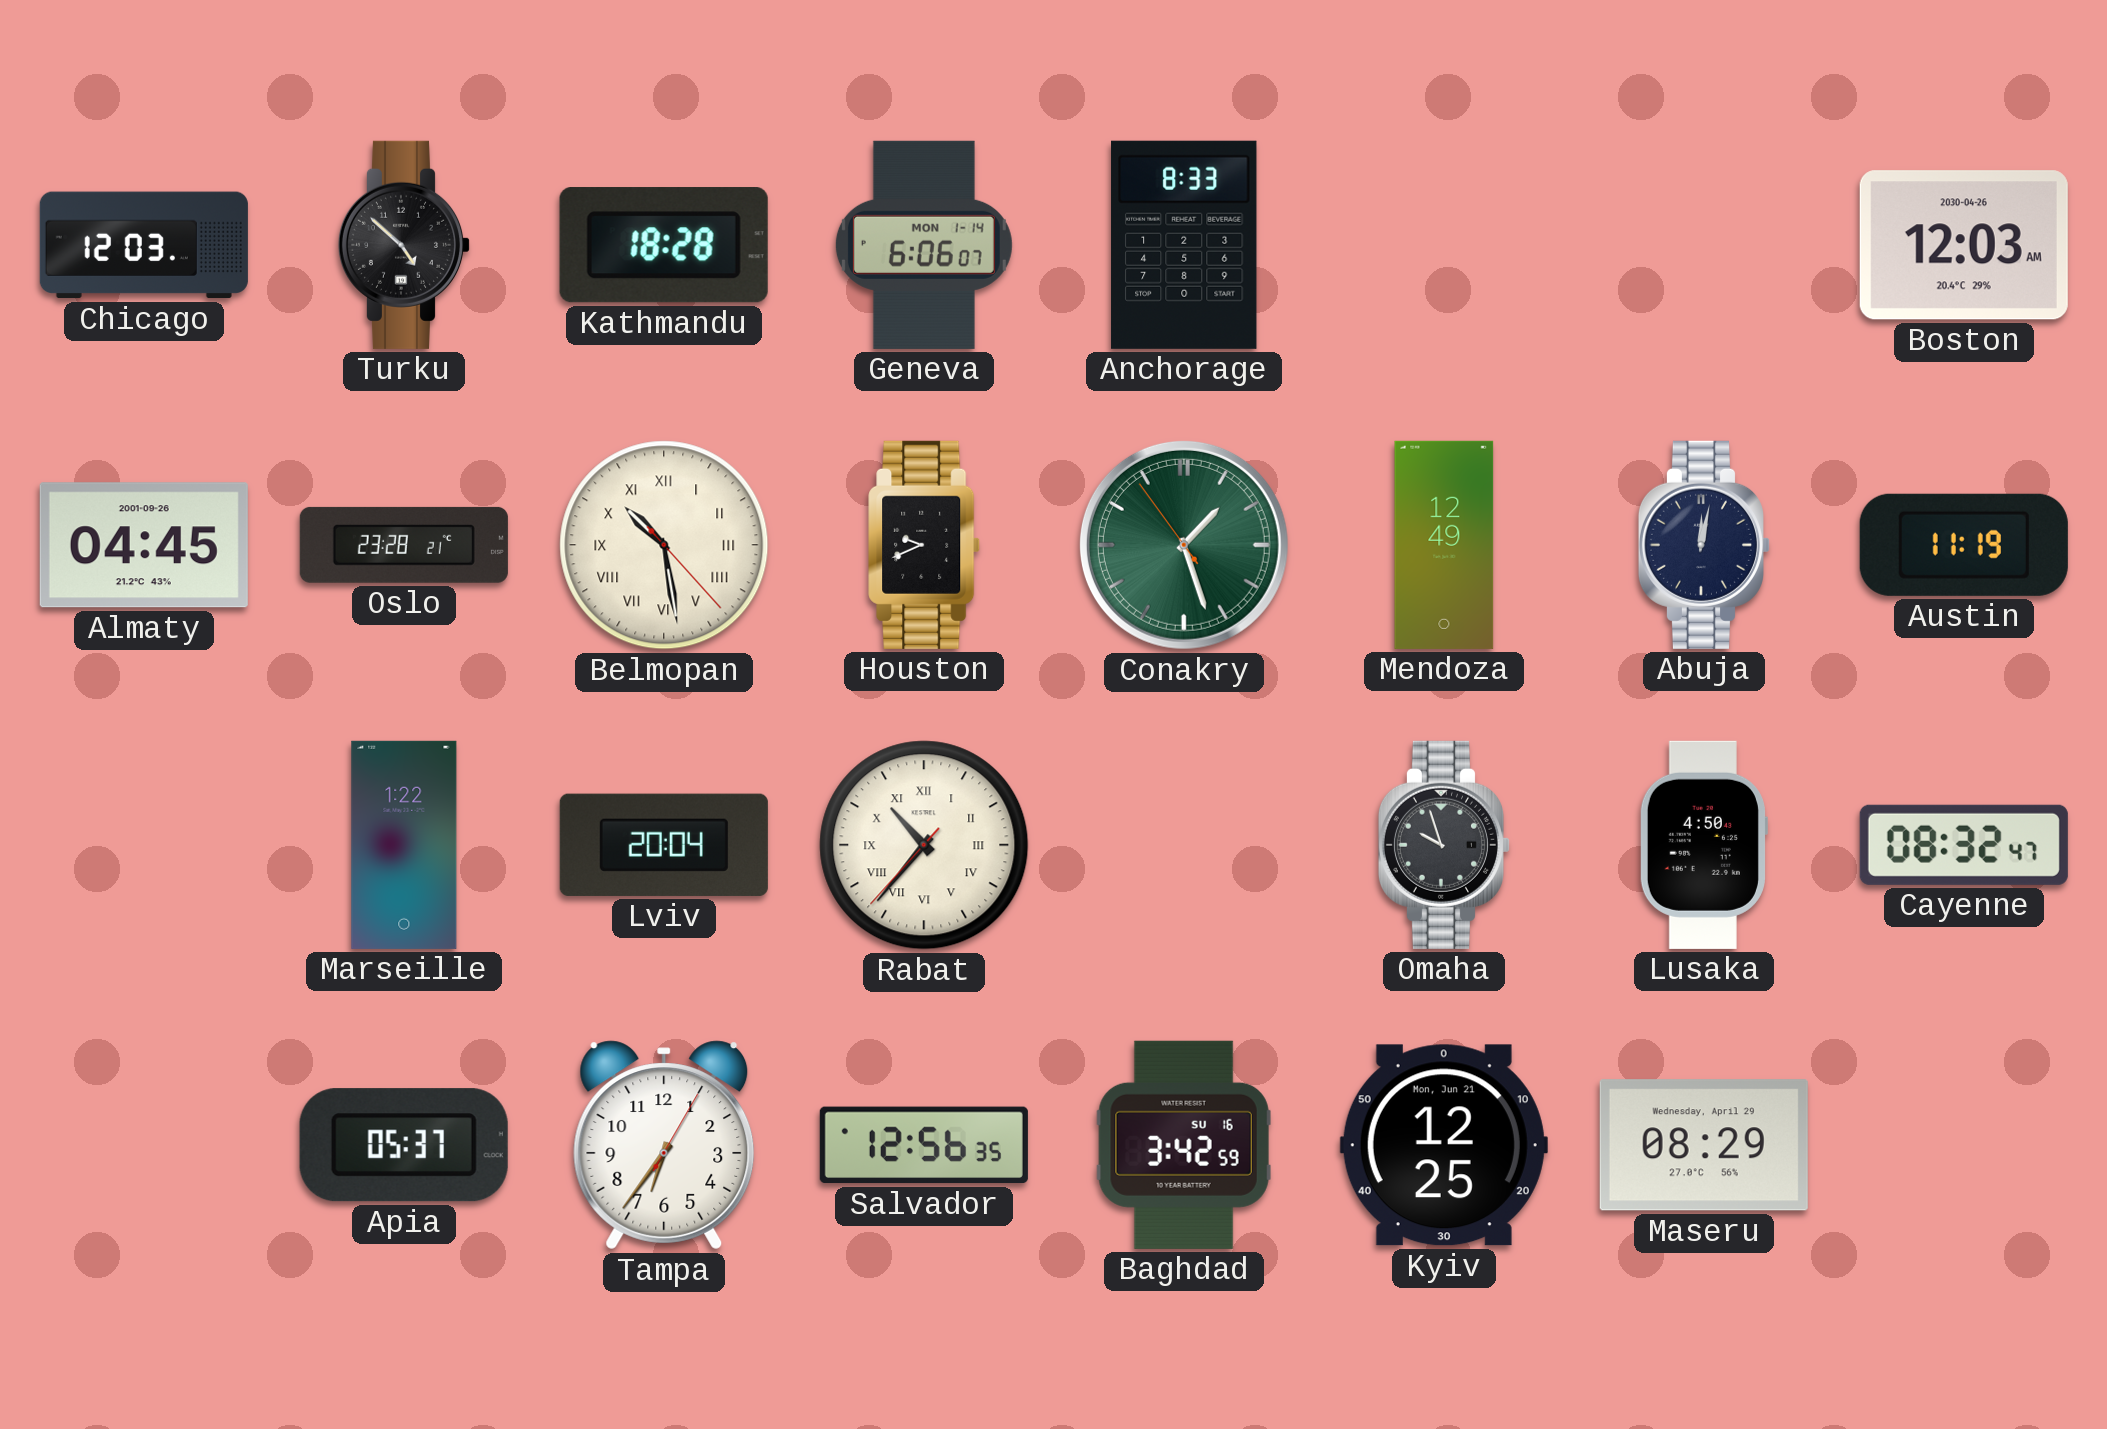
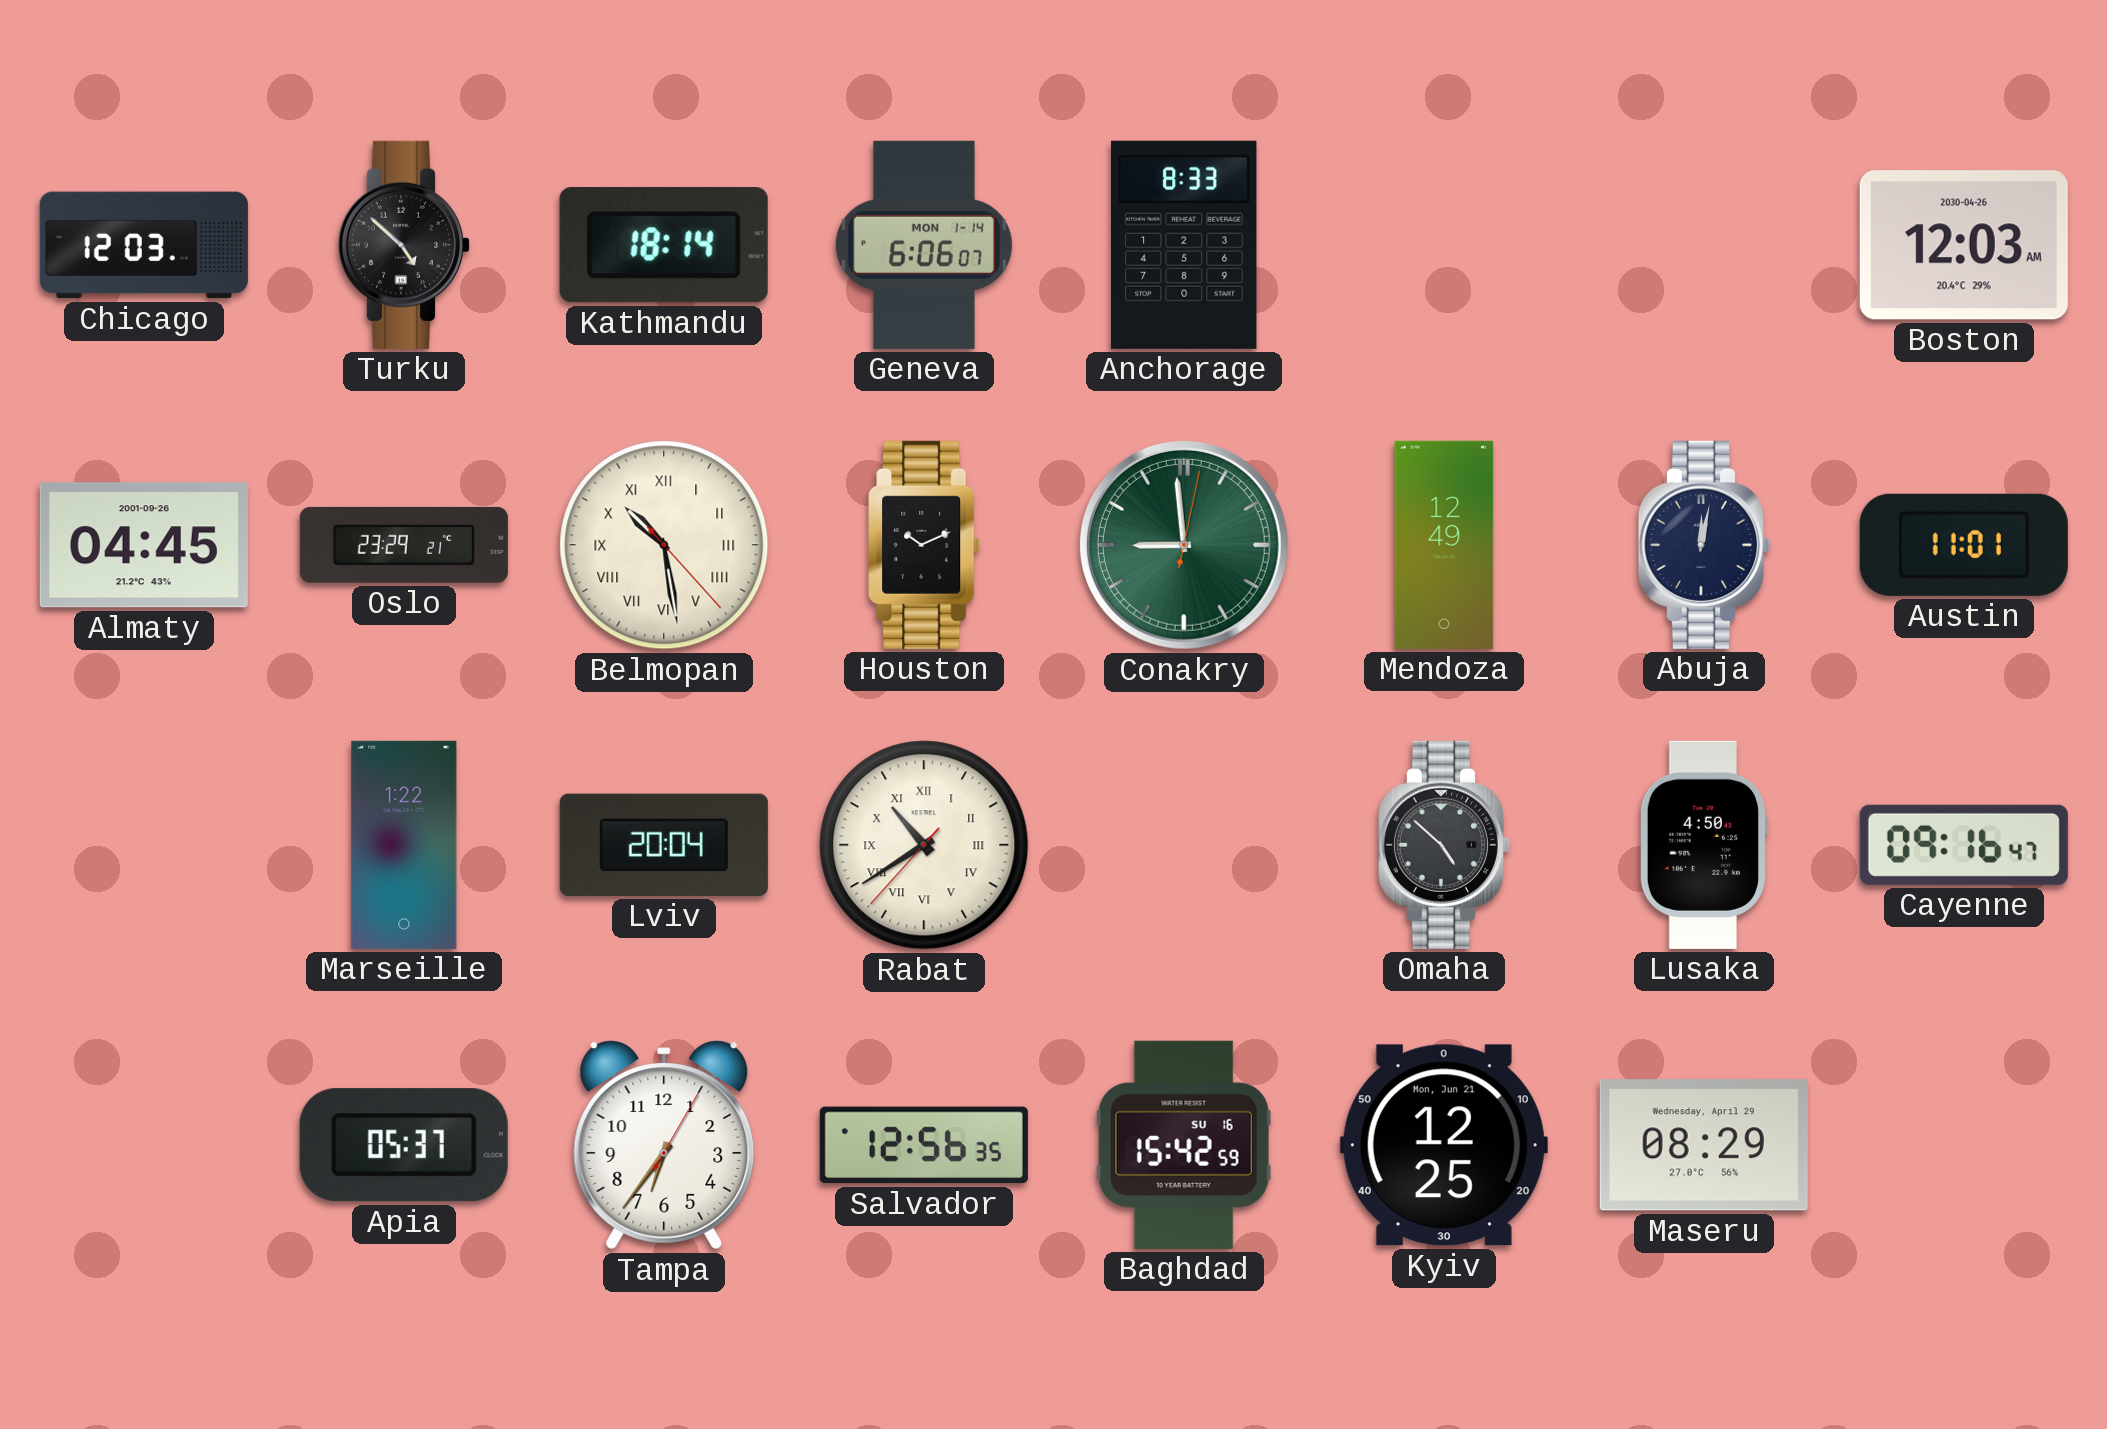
Kathmandu: 18:28 -> 18:14
Oslo: 23:28 -> 23:29
Houston: 9:41 -> 10:11
Conakry: 1:26 -> 8:59
Austin: 11:19 -> 11:01
Rabat: 10:36 -> 10:39
Omaha: 9:57 -> 4:52
Cayenne: 08:32 -> 09:16
Baghdad: 3:42 -> 15:42
